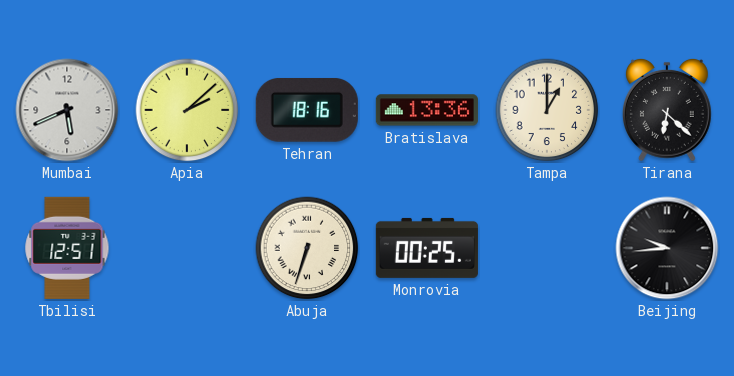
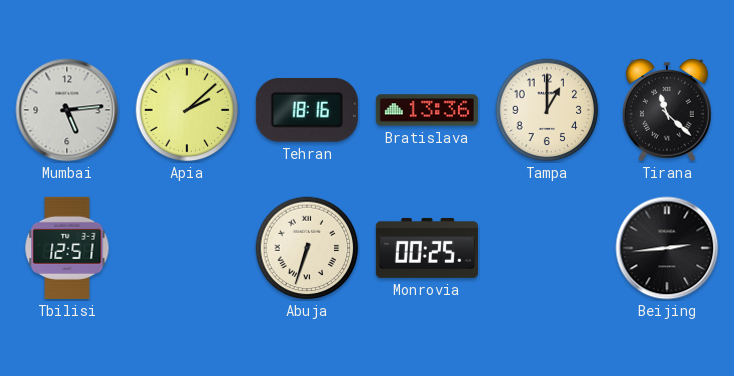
Mumbai: 5:41 -> 5:14
Tirana: 6:22 -> 11:22
Beijing: 9:44 -> 2:44
